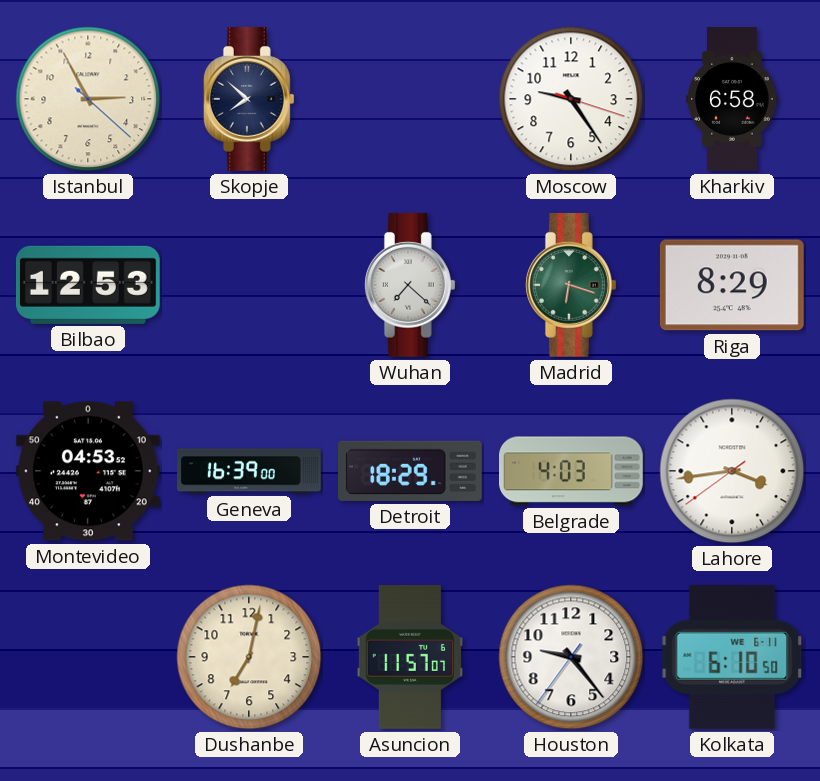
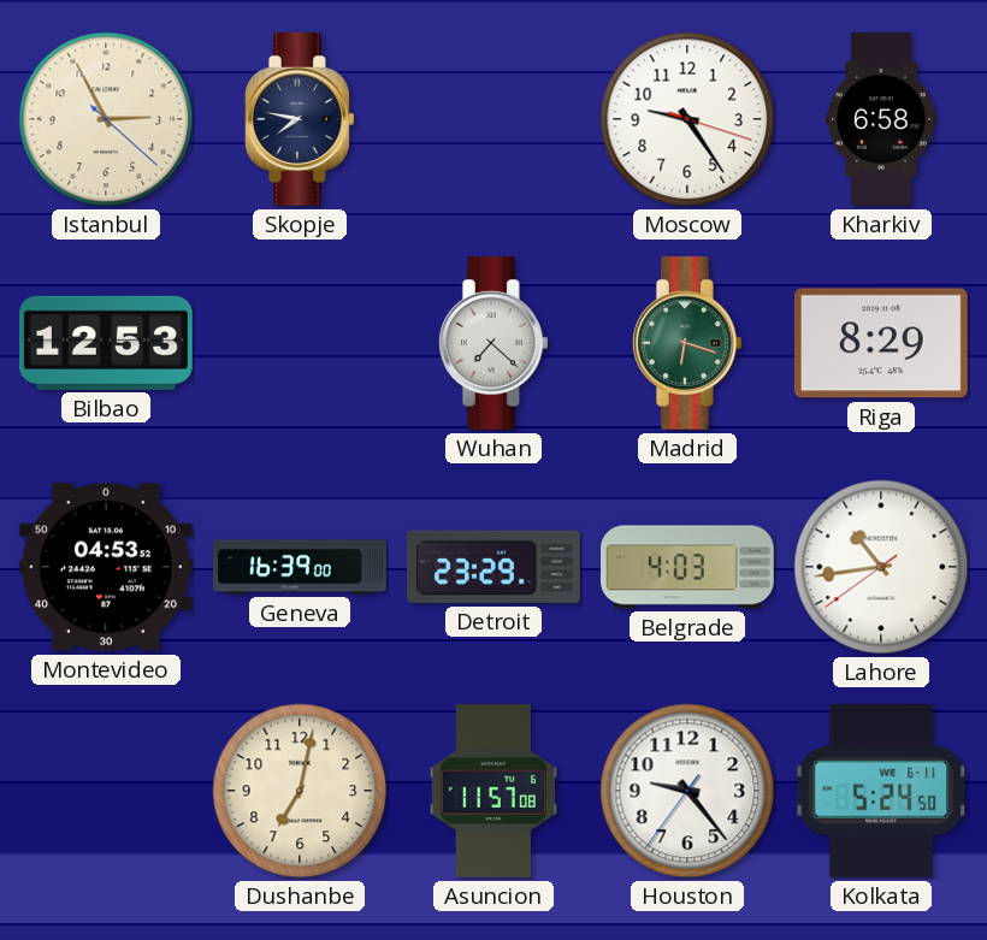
Skopje: 7:52 -> 7:47
Detroit: 18:29 -> 23:29
Lahore: 3:43 -> 10:43
Asuncion: 11:57:07 -> 11:57:08
Kolkata: 6:10 -> 5:24
